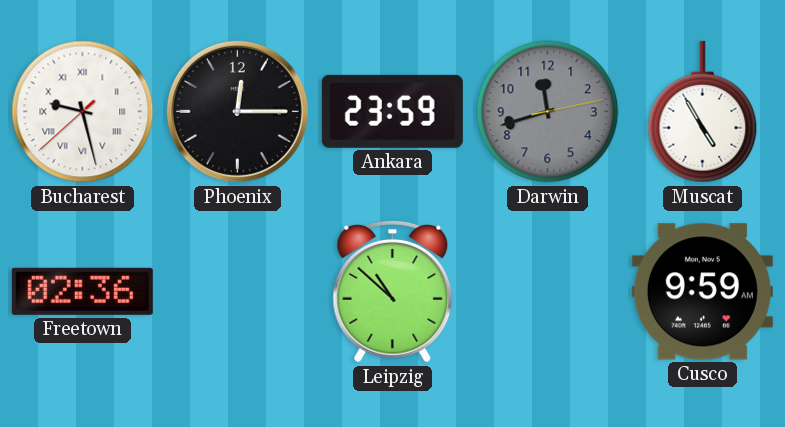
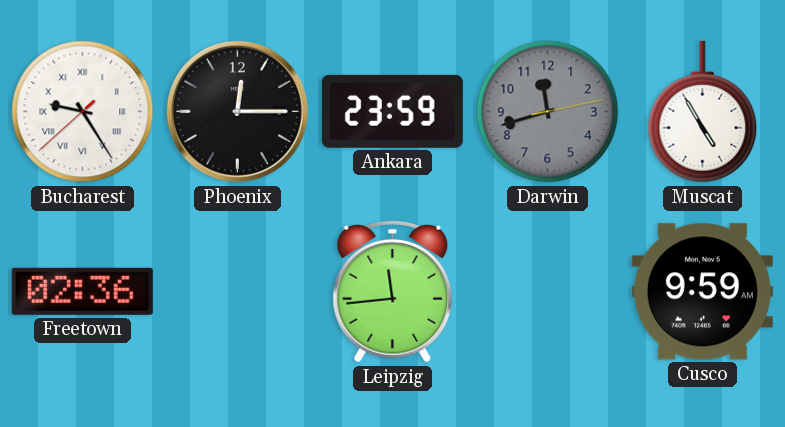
Bucharest: 9:27 -> 9:24
Leipzig: 10:52 -> 11:44
